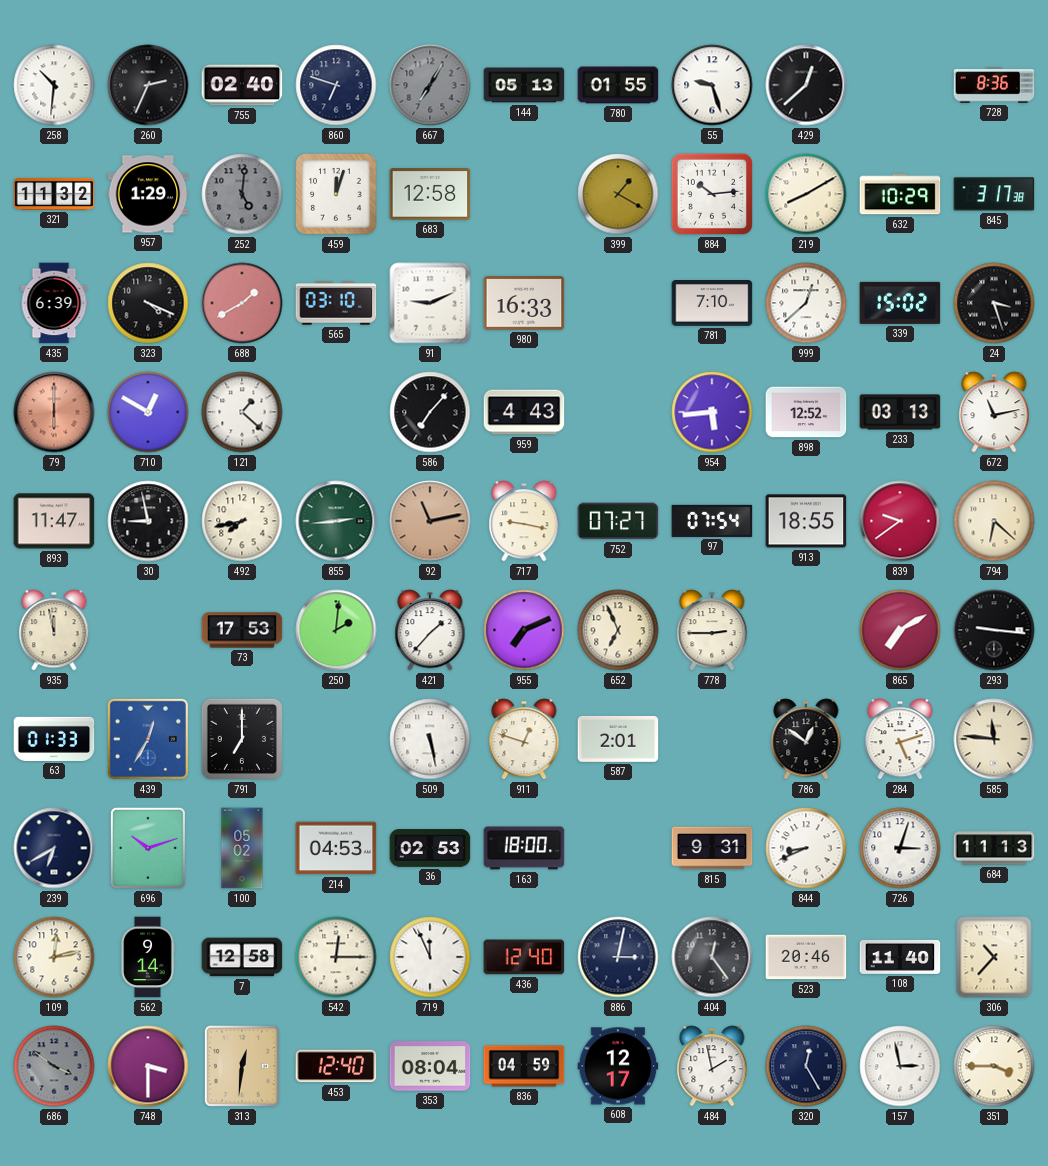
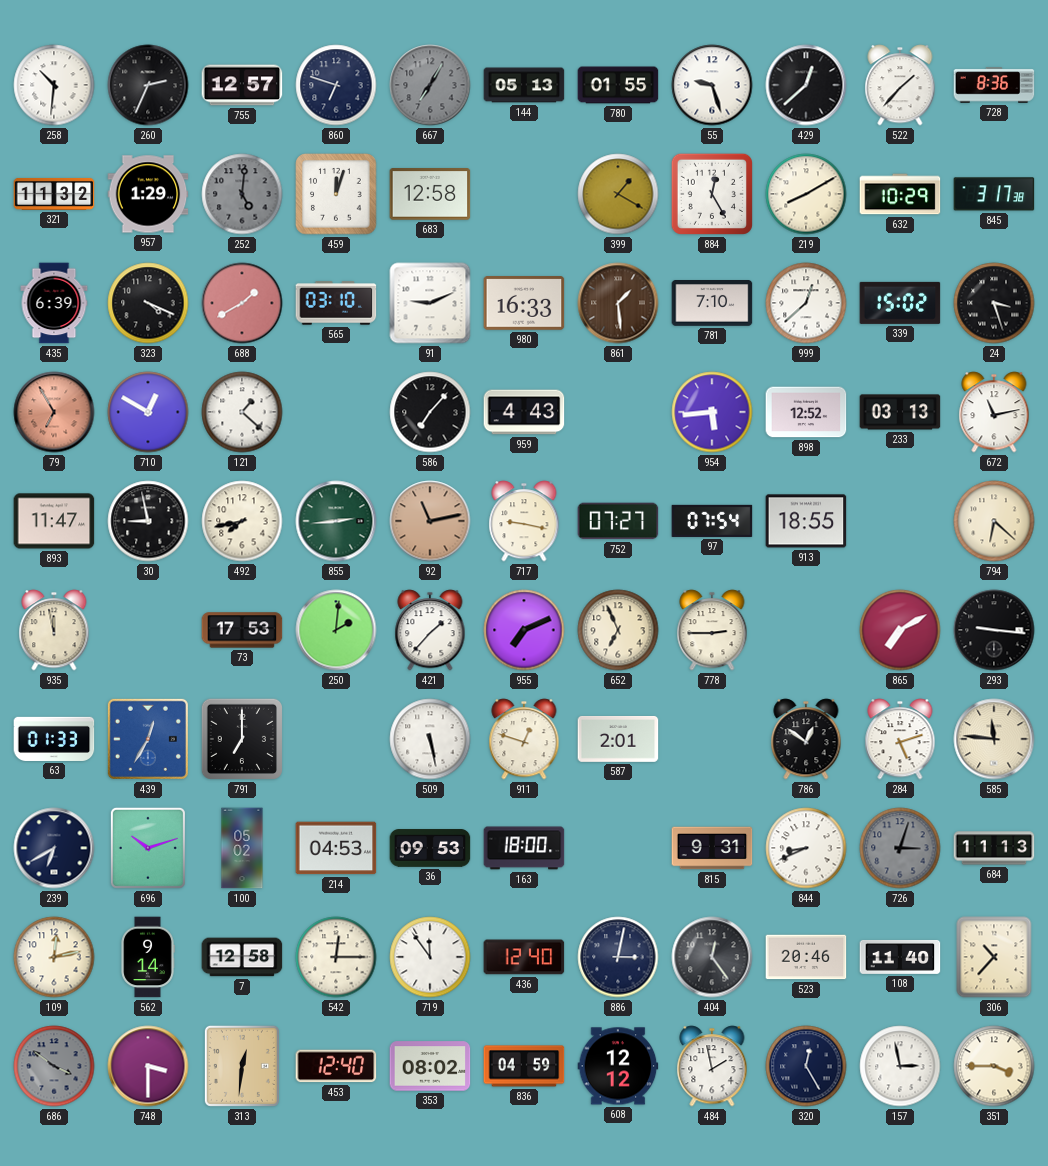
755: 02:40 -> 12:57
522: none -> 1:37
884: 10:14 -> 12:25
861: none -> 1:29
79: 6:00 -> 6:55
839: 9:39 -> none
36: 02:53 -> 09:53
726 dial: white -> grey
719: 11:56 -> 11:54
353: 08:04 -> 08:02
608: 12:17 -> 12:12
